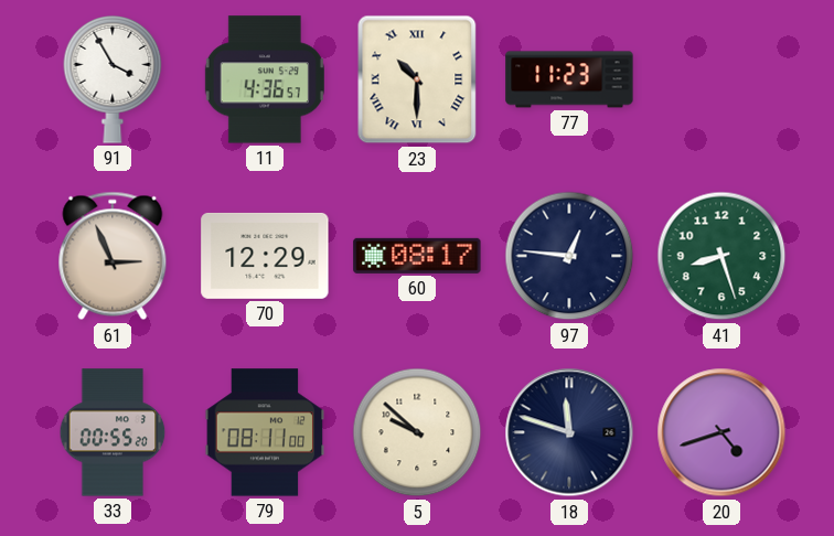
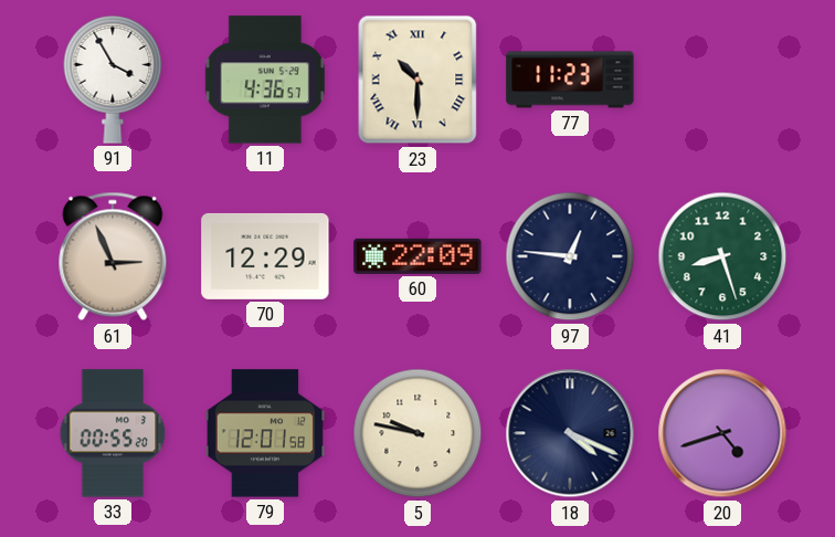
60: 08:17 -> 22:09
79: 08:11 -> 12:01
5: 9:52 -> 9:47
18: 11:48 -> 4:19
